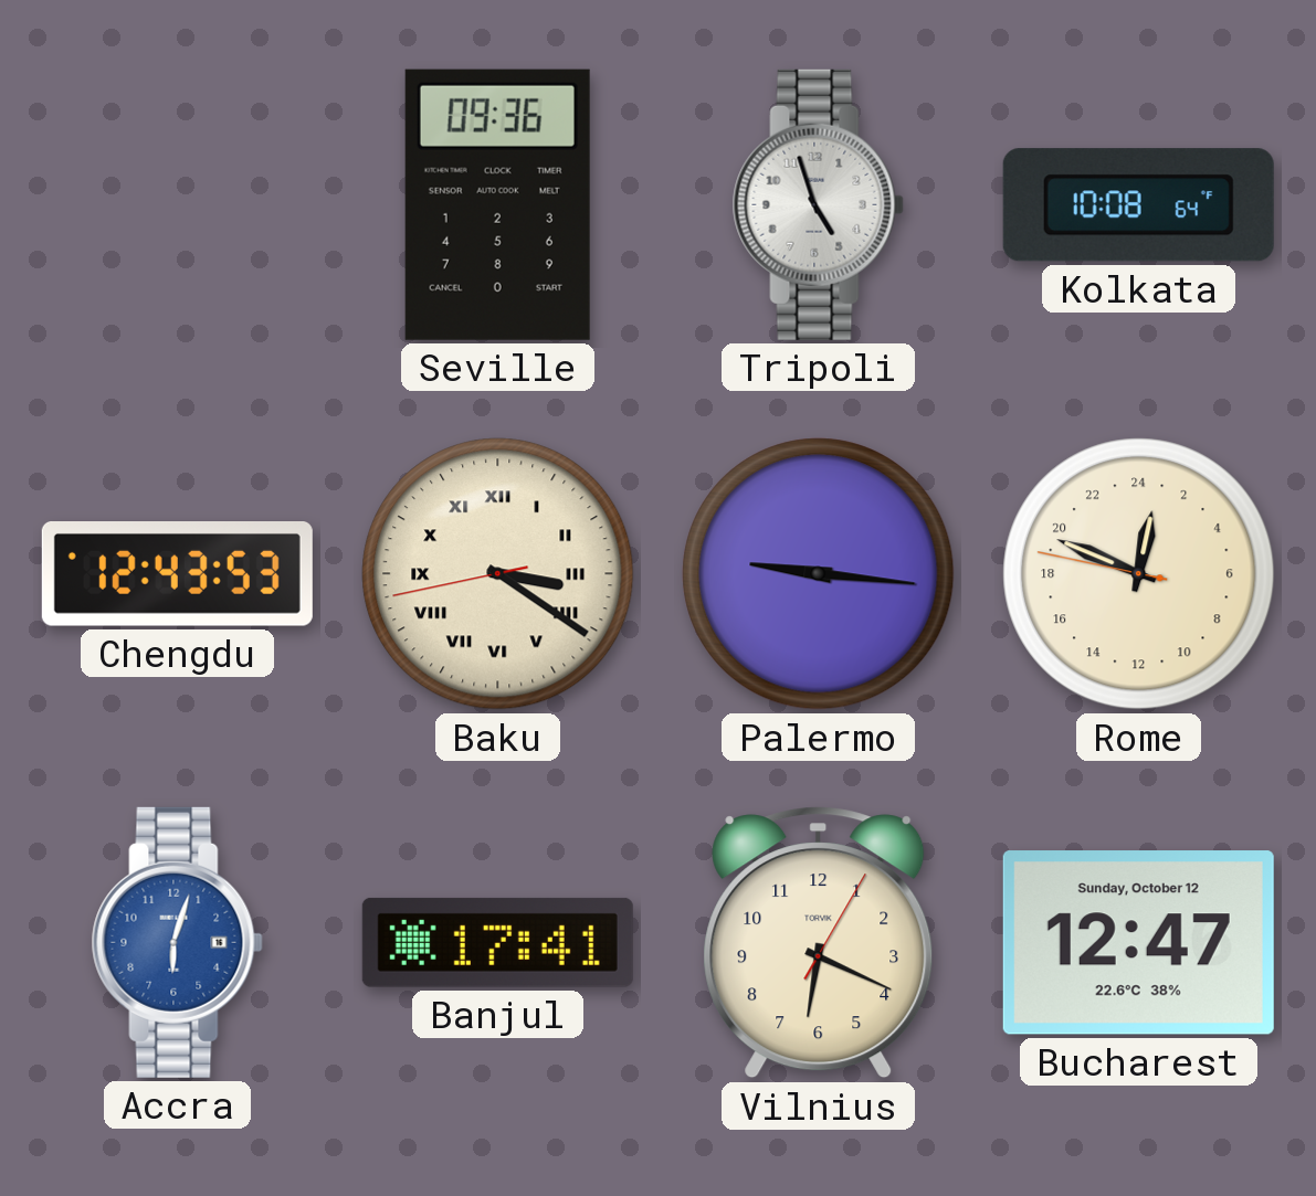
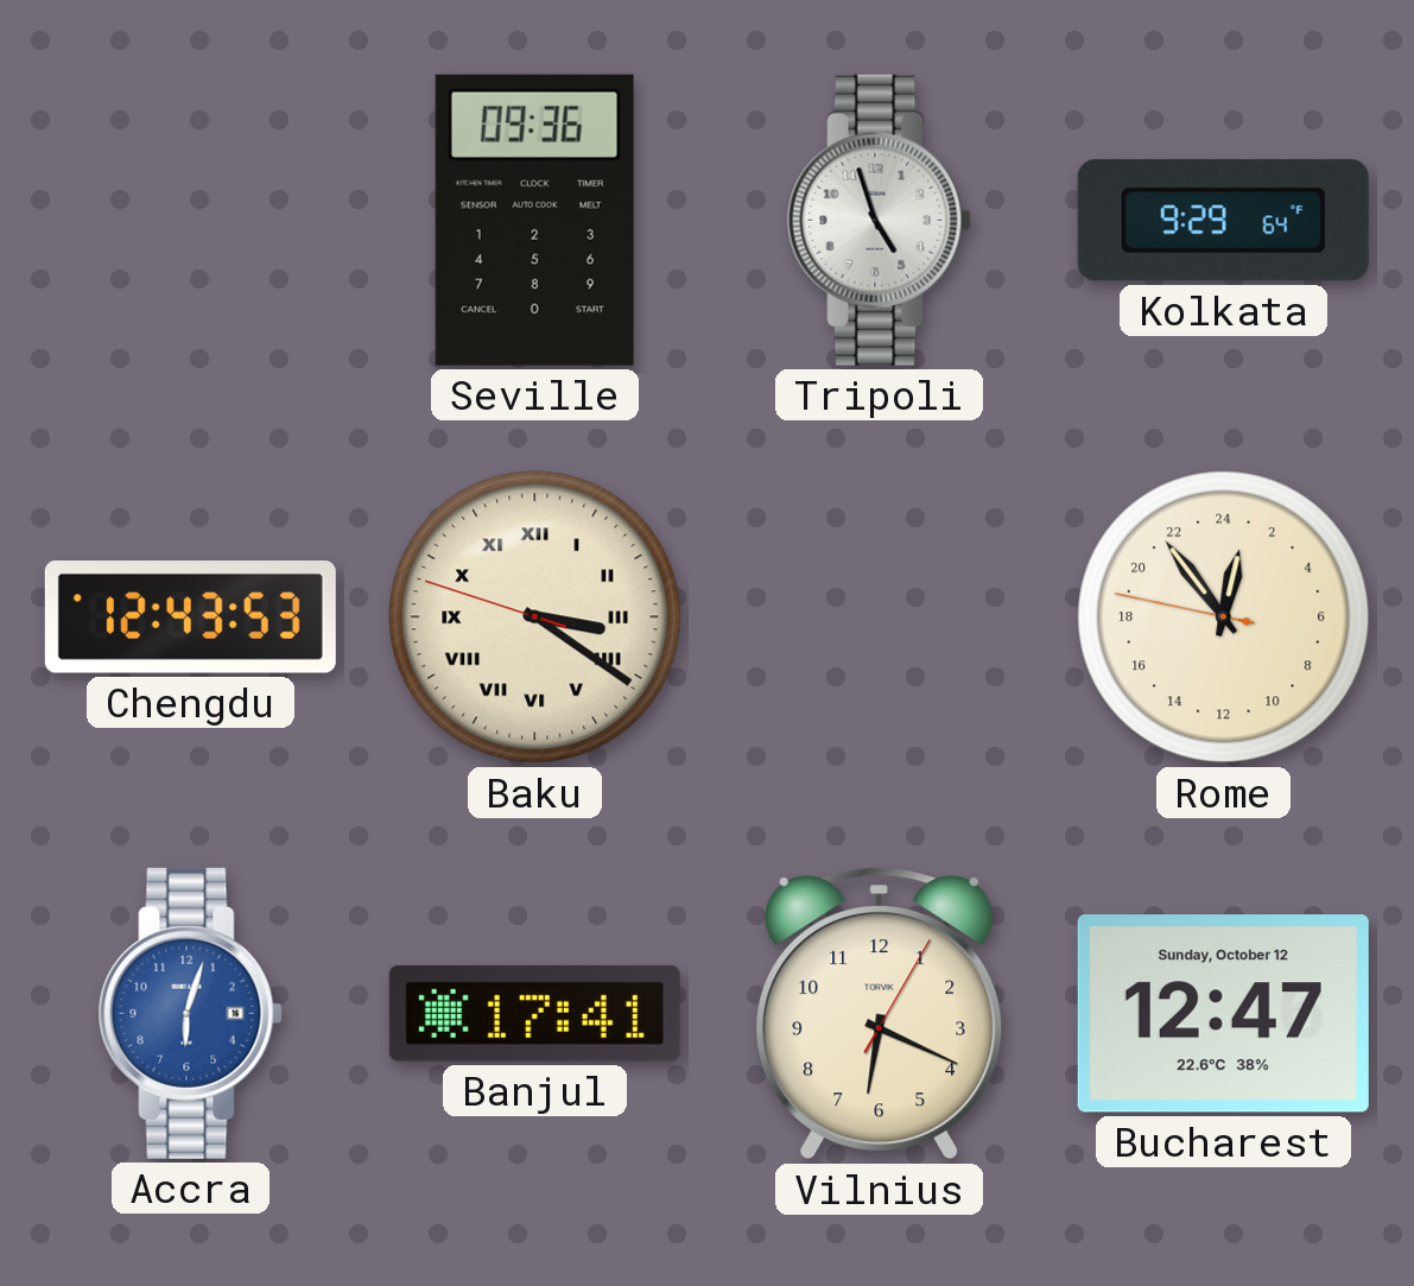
Kolkata: 10:08 -> 9:29
Baku: 3:20:43 -> 3:20:48
Palermo: 9:16 -> none
Rome: 0:48 -> 0:53
